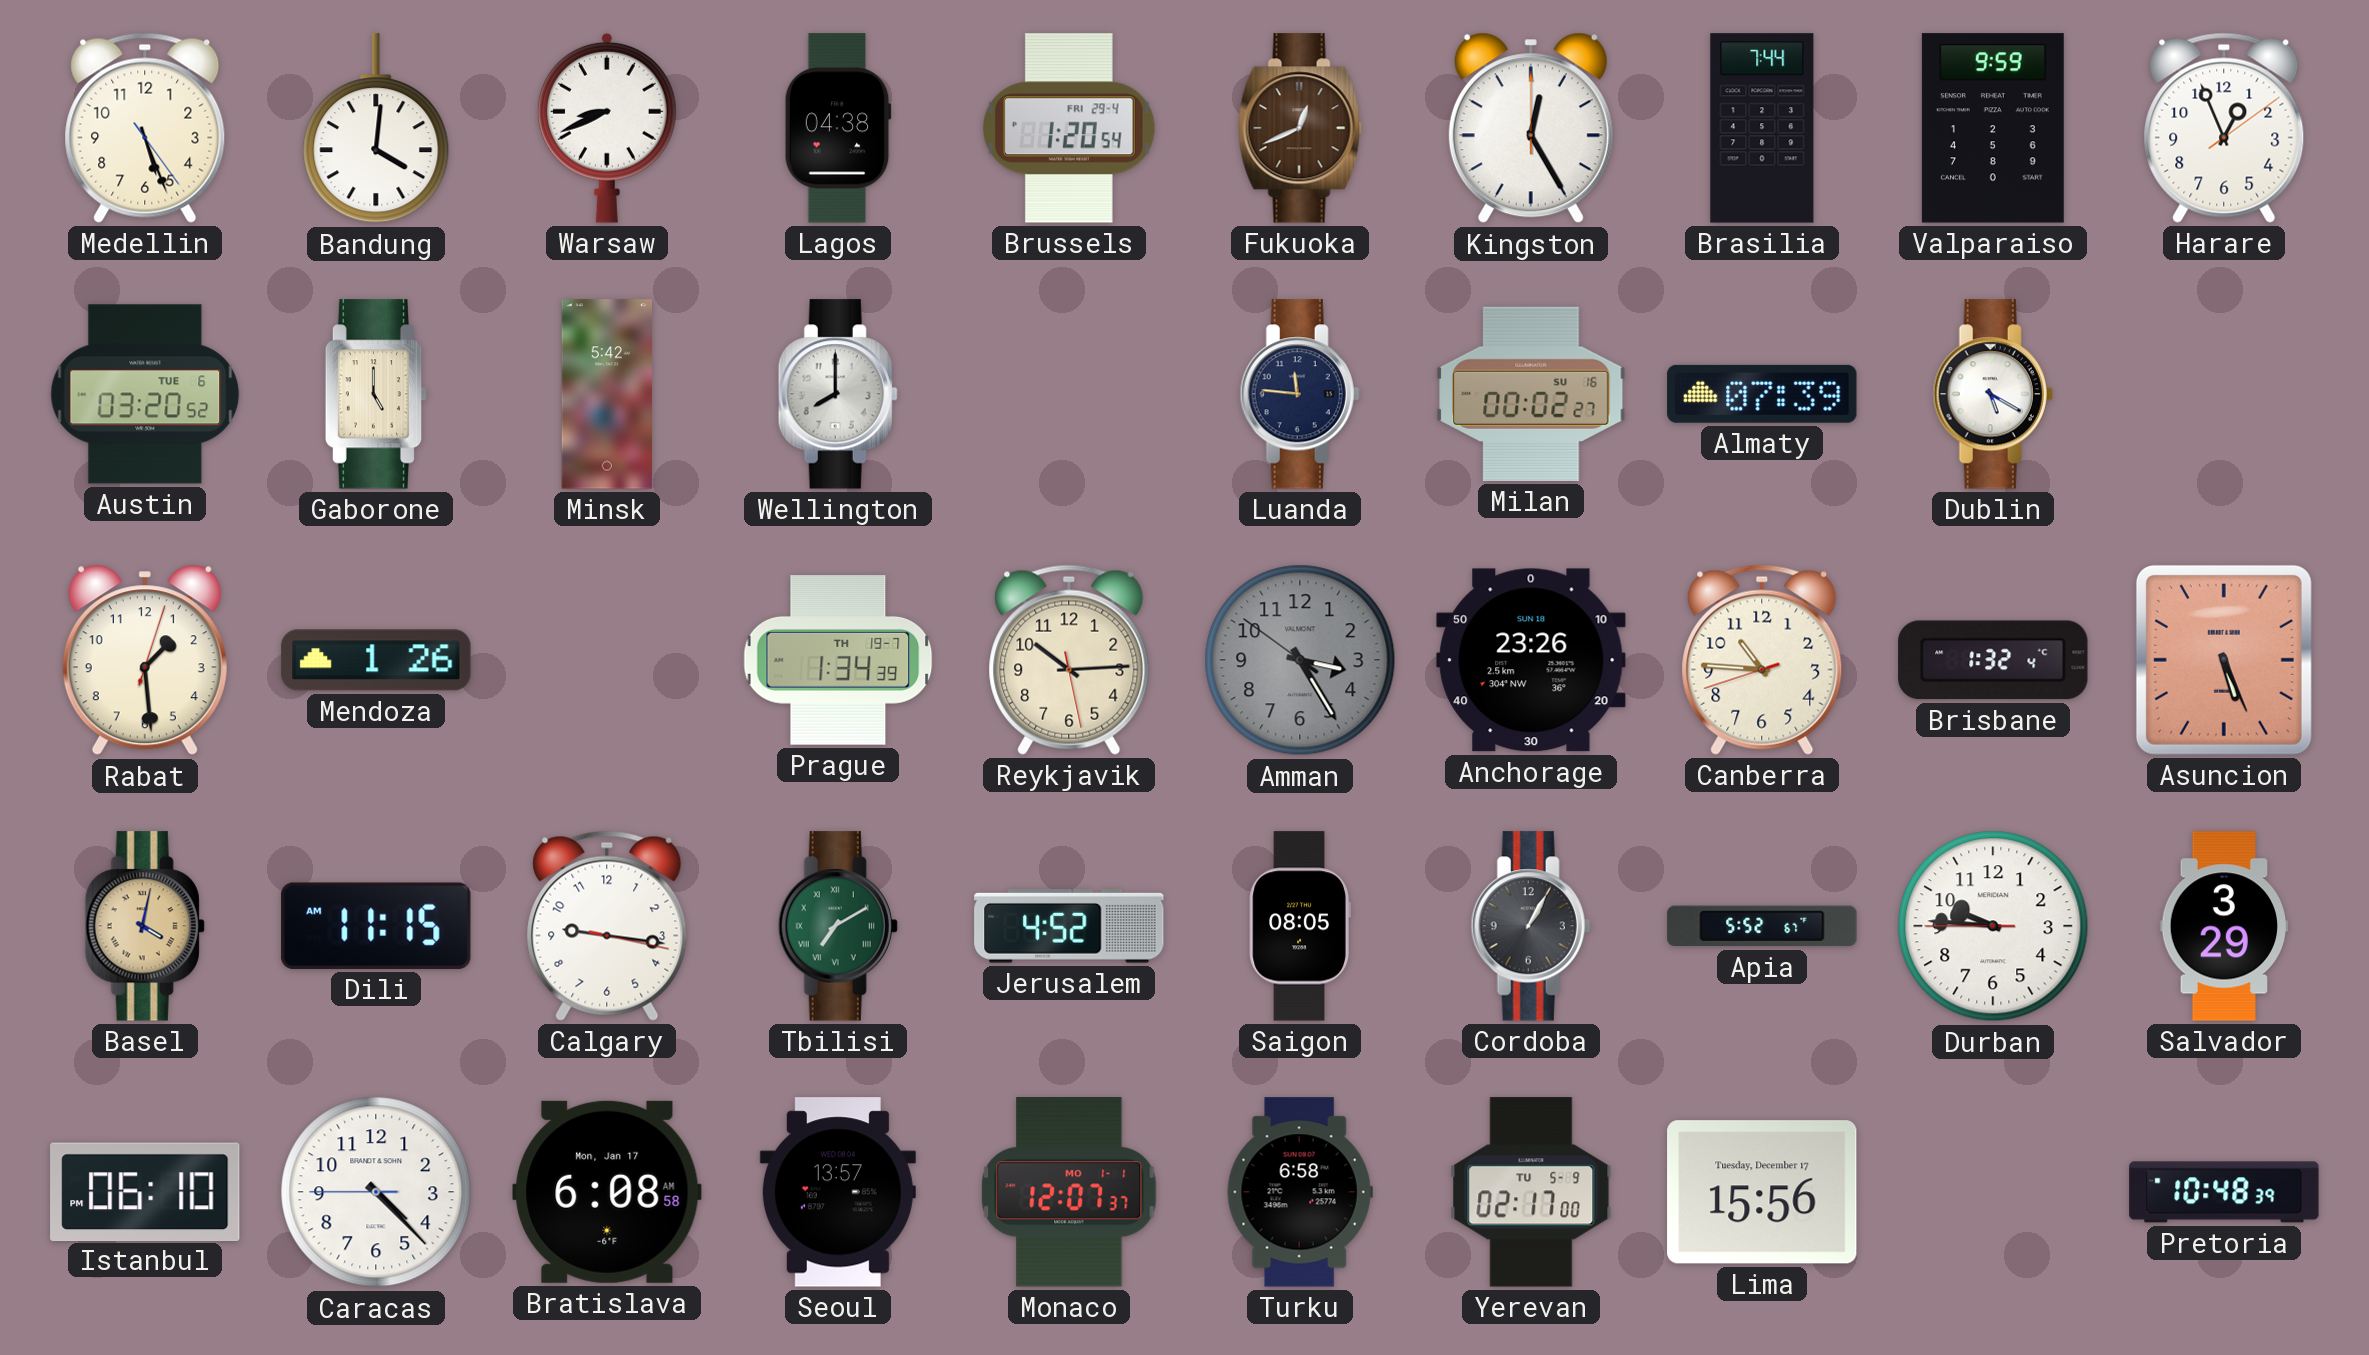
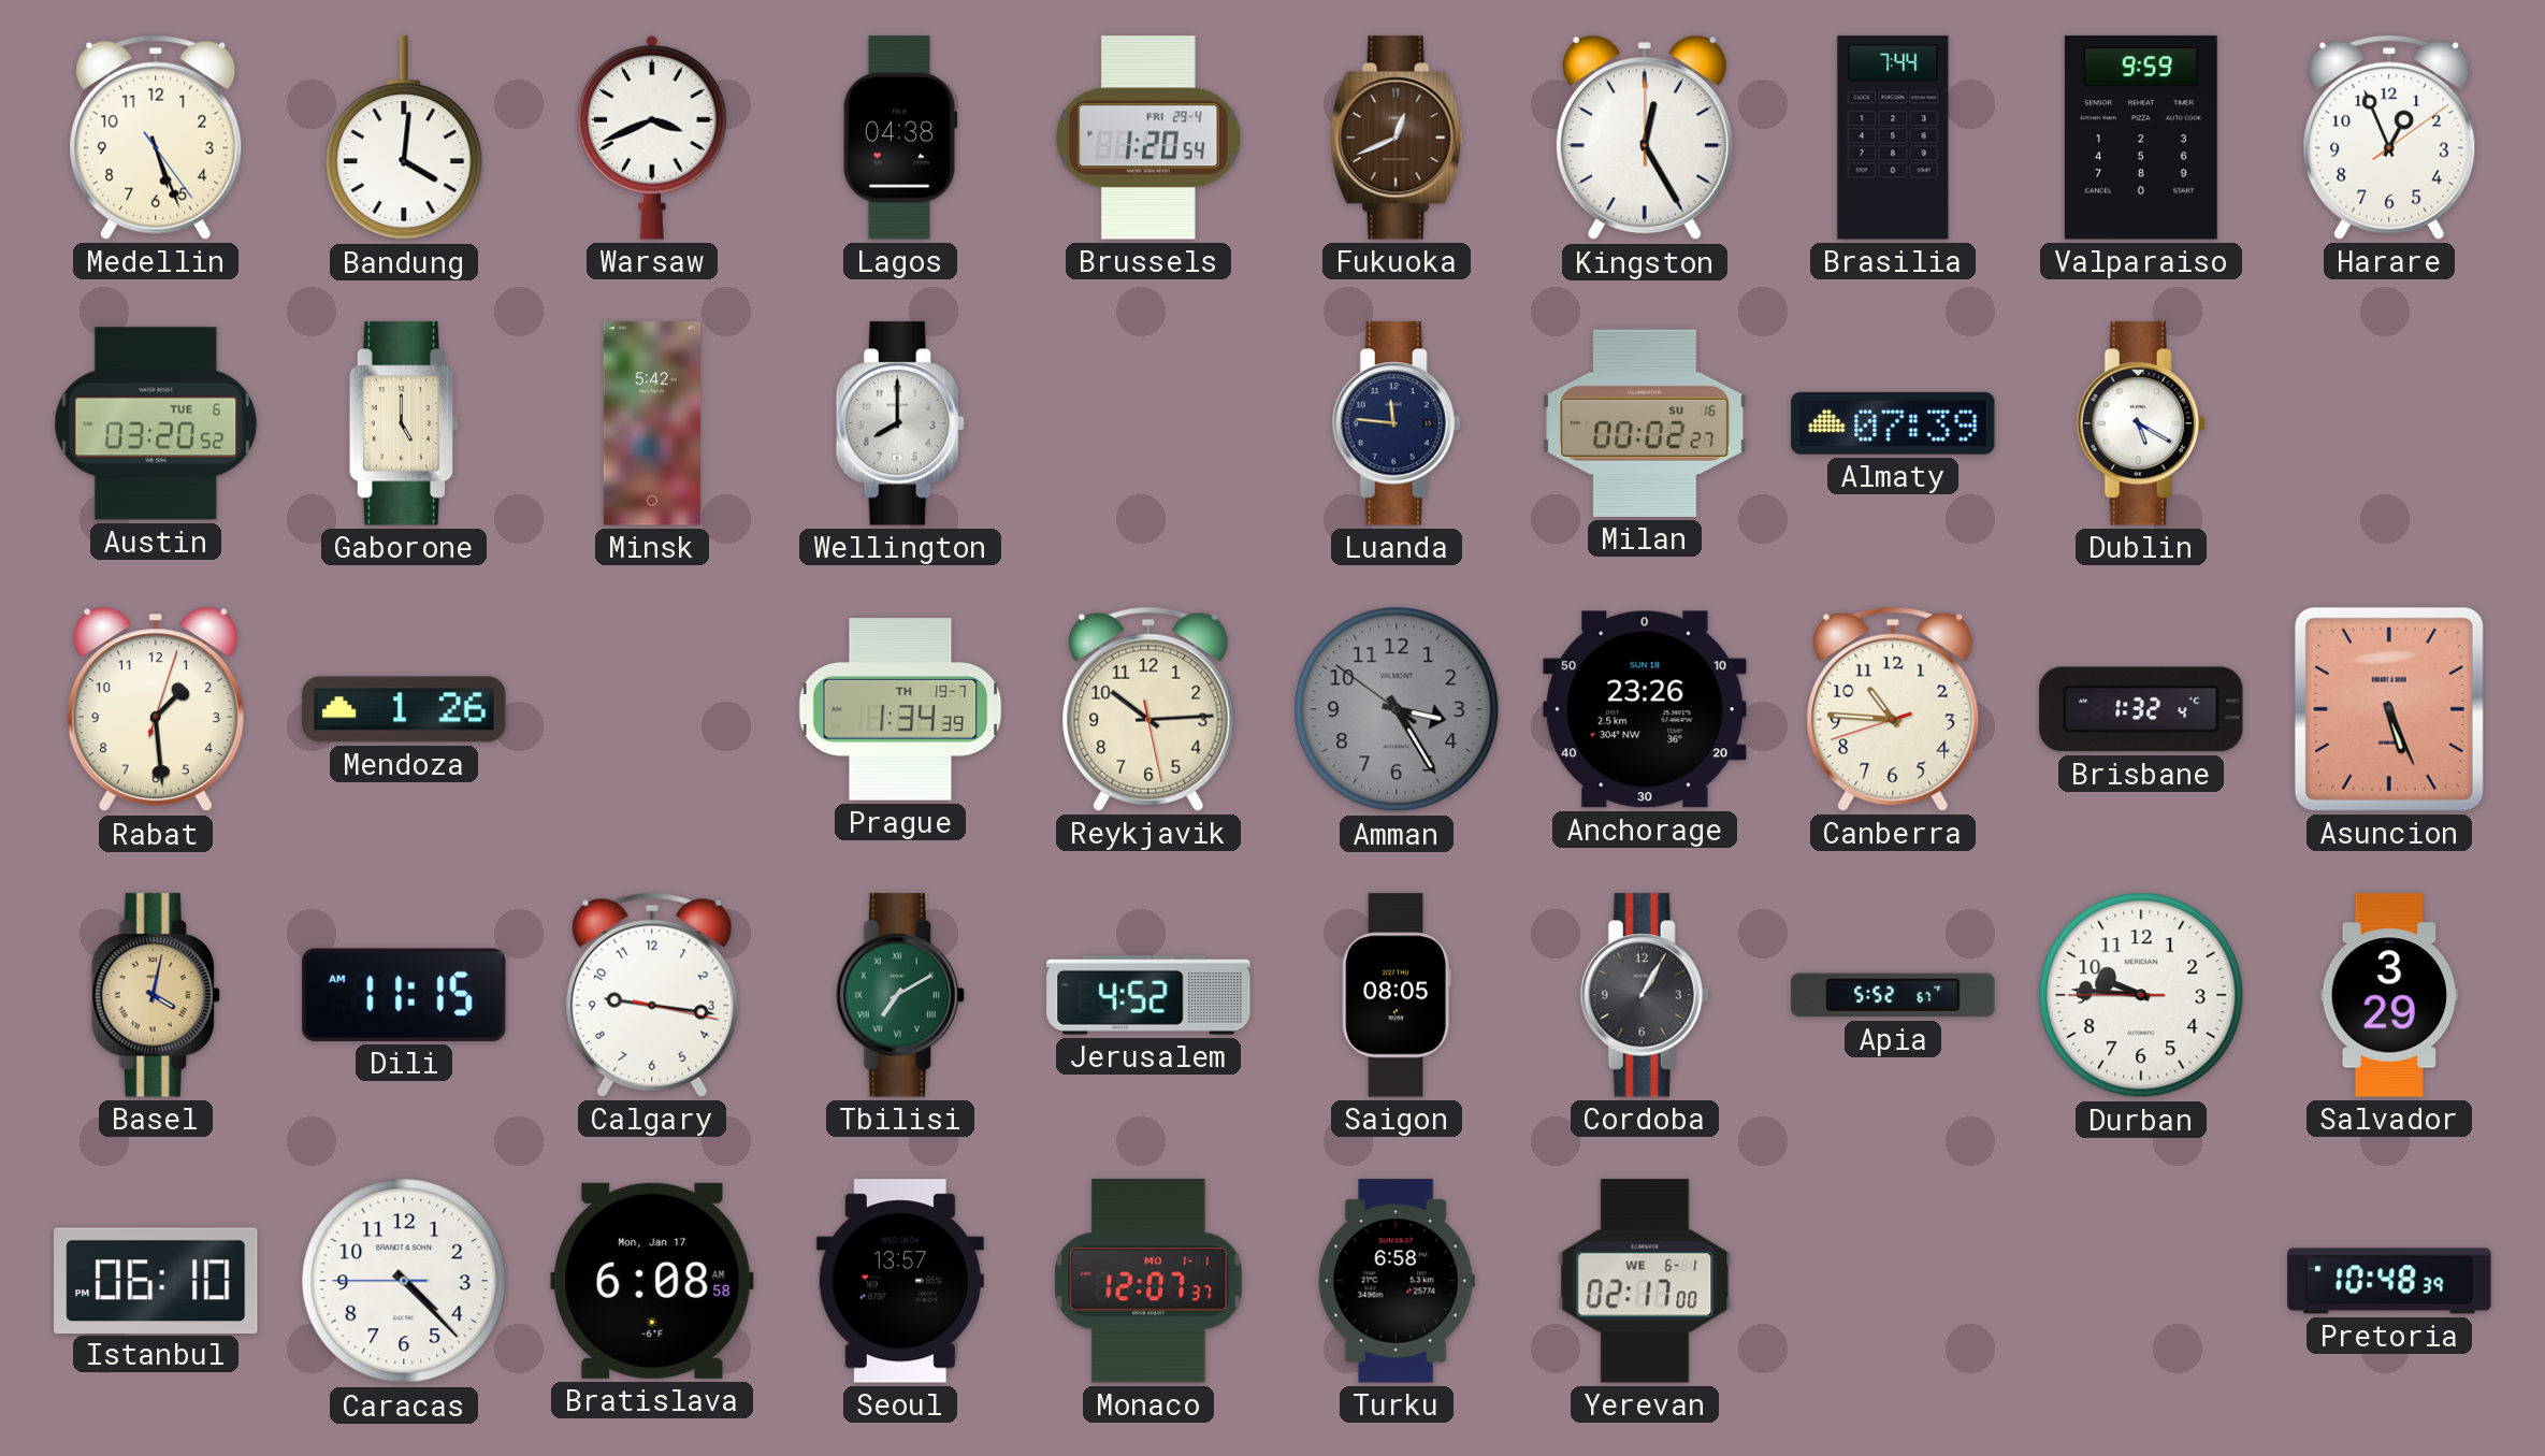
Warsaw: 8:41 -> 3:41
Yerevan date: TU 5-9 -> WE 6-1
Lima: 15:56 -> none
